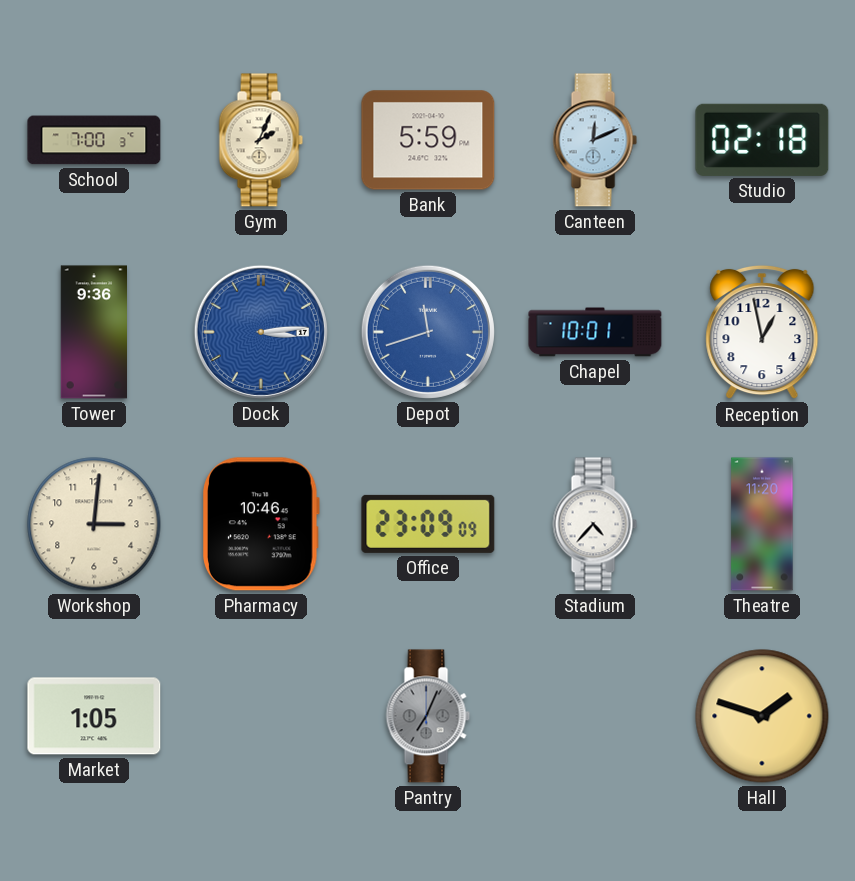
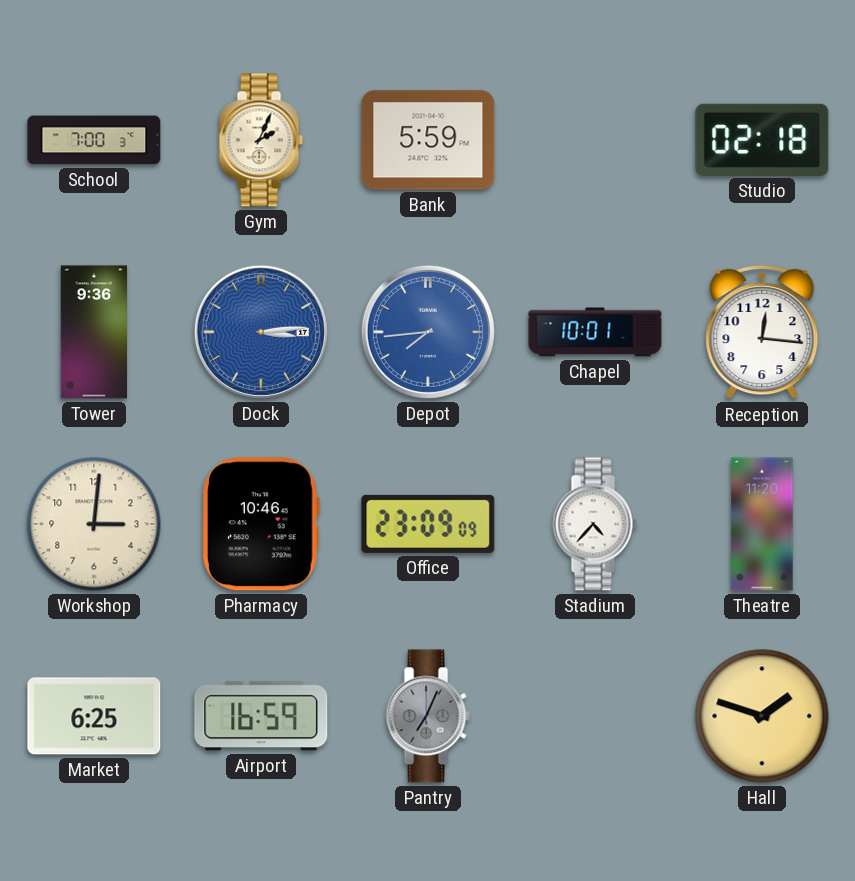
Canteen: 12:11 -> none
Depot: 11:42 -> 7:44
Reception: 12:58 -> 12:16
Market: 1:05 -> 6:25
Airport: none -> 16:59
